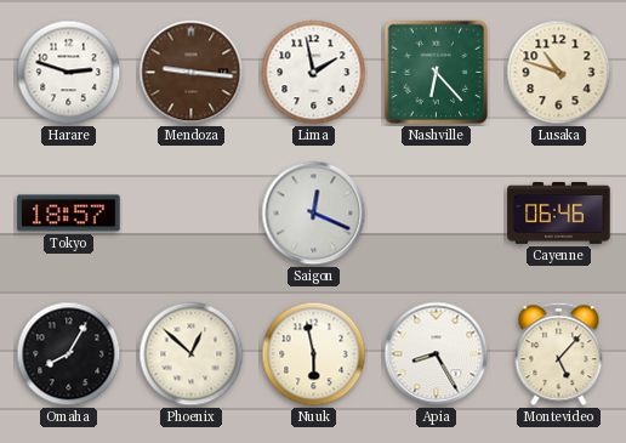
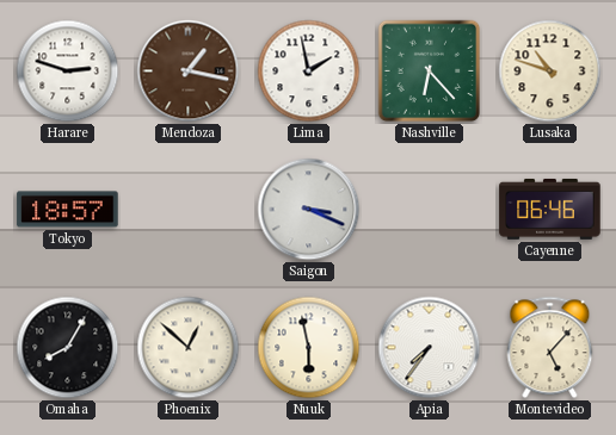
Mendoza: 9:16 -> 1:17
Saigon: 12:19 -> 3:19
Apia: 8:25 -> 7:36
